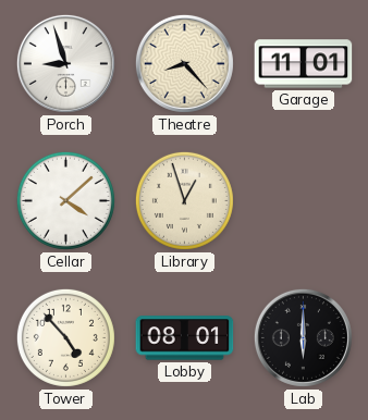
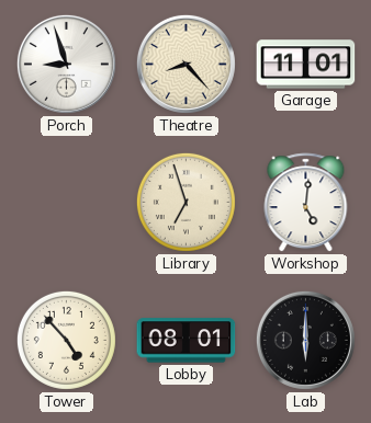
Cellar: 4:08 -> none
Library: 12:57 -> 6:57
Workshop: none -> 5:01
